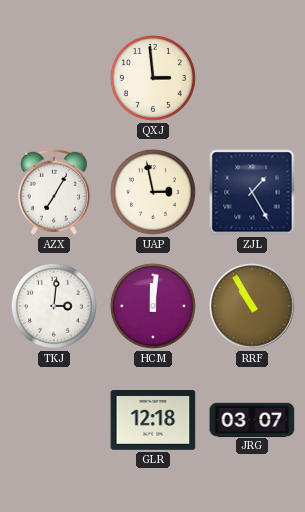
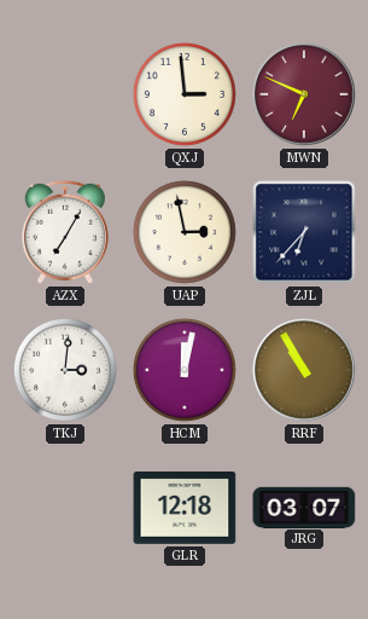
MWN: none -> 6:49
ZJL: 1:25 -> 6:37
HCM: 12:01 -> 12:02
